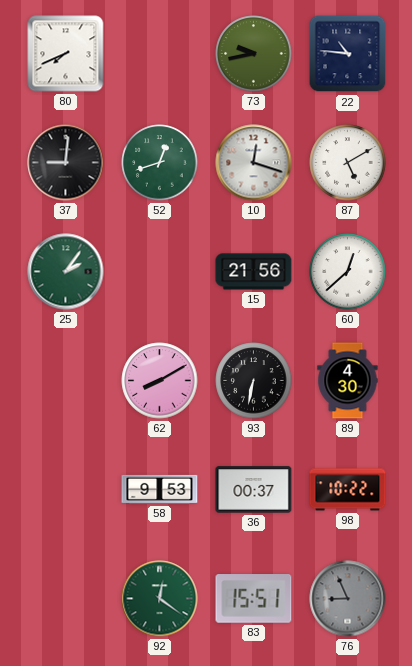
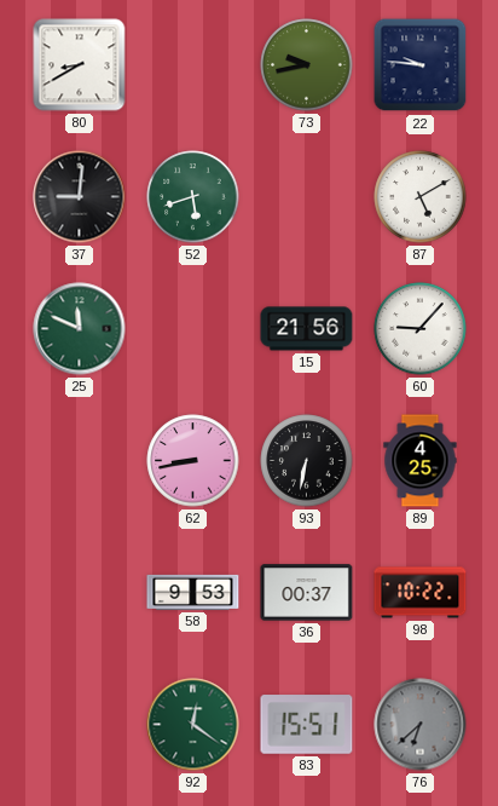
80: 7:41 -> 8:40
22: 10:46 -> 9:46
52: 12:42 -> 5:42
10: 12:18 -> none
25: 2:06 -> 11:49
60: 12:38 -> 9:07
62: 8:10 -> 8:43
89: 4:30 -> 4:25
76: 8:56 -> 6:38
